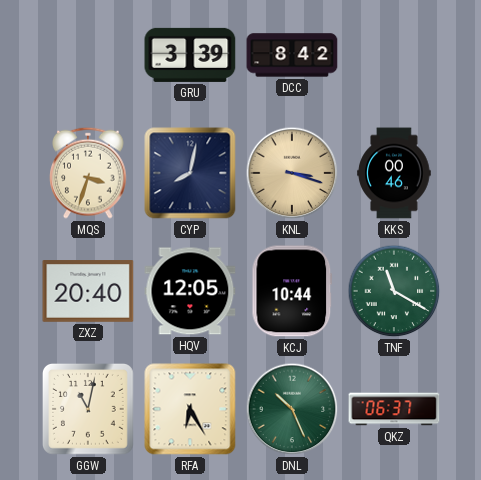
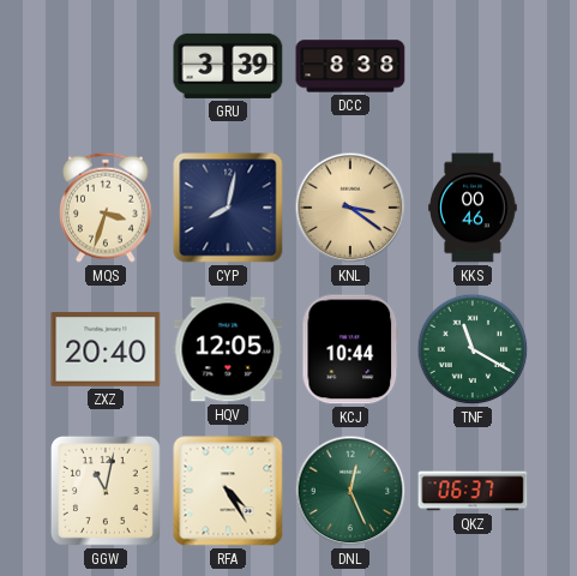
DCC: 8:42 -> 8:38
KNL: 3:18 -> 3:21
RFA: 6:25 -> 4:25
DNL: 10:26 -> 12:26
